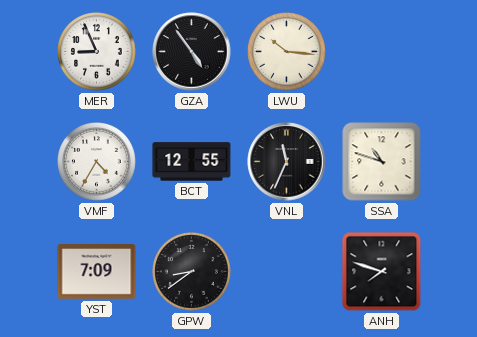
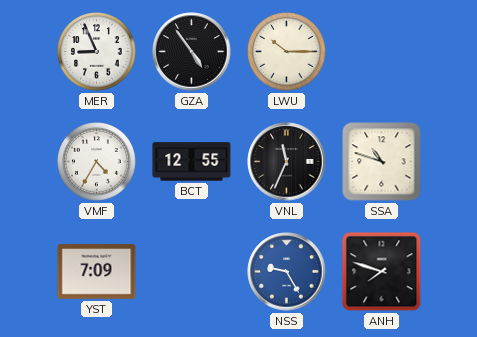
LWU: 10:16 -> 10:15
GPW: 8:39 -> none
NSS: none -> 9:25
